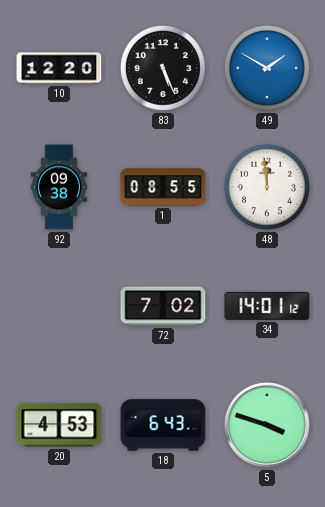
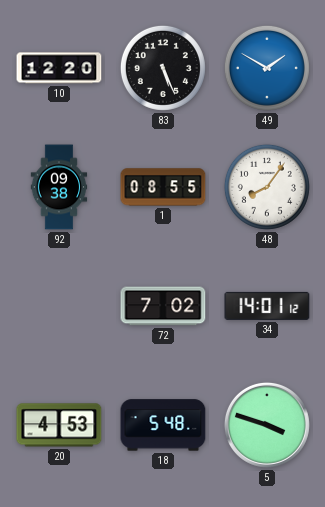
48: 11:59 -> 8:06
18: 6:43 -> 5:48
